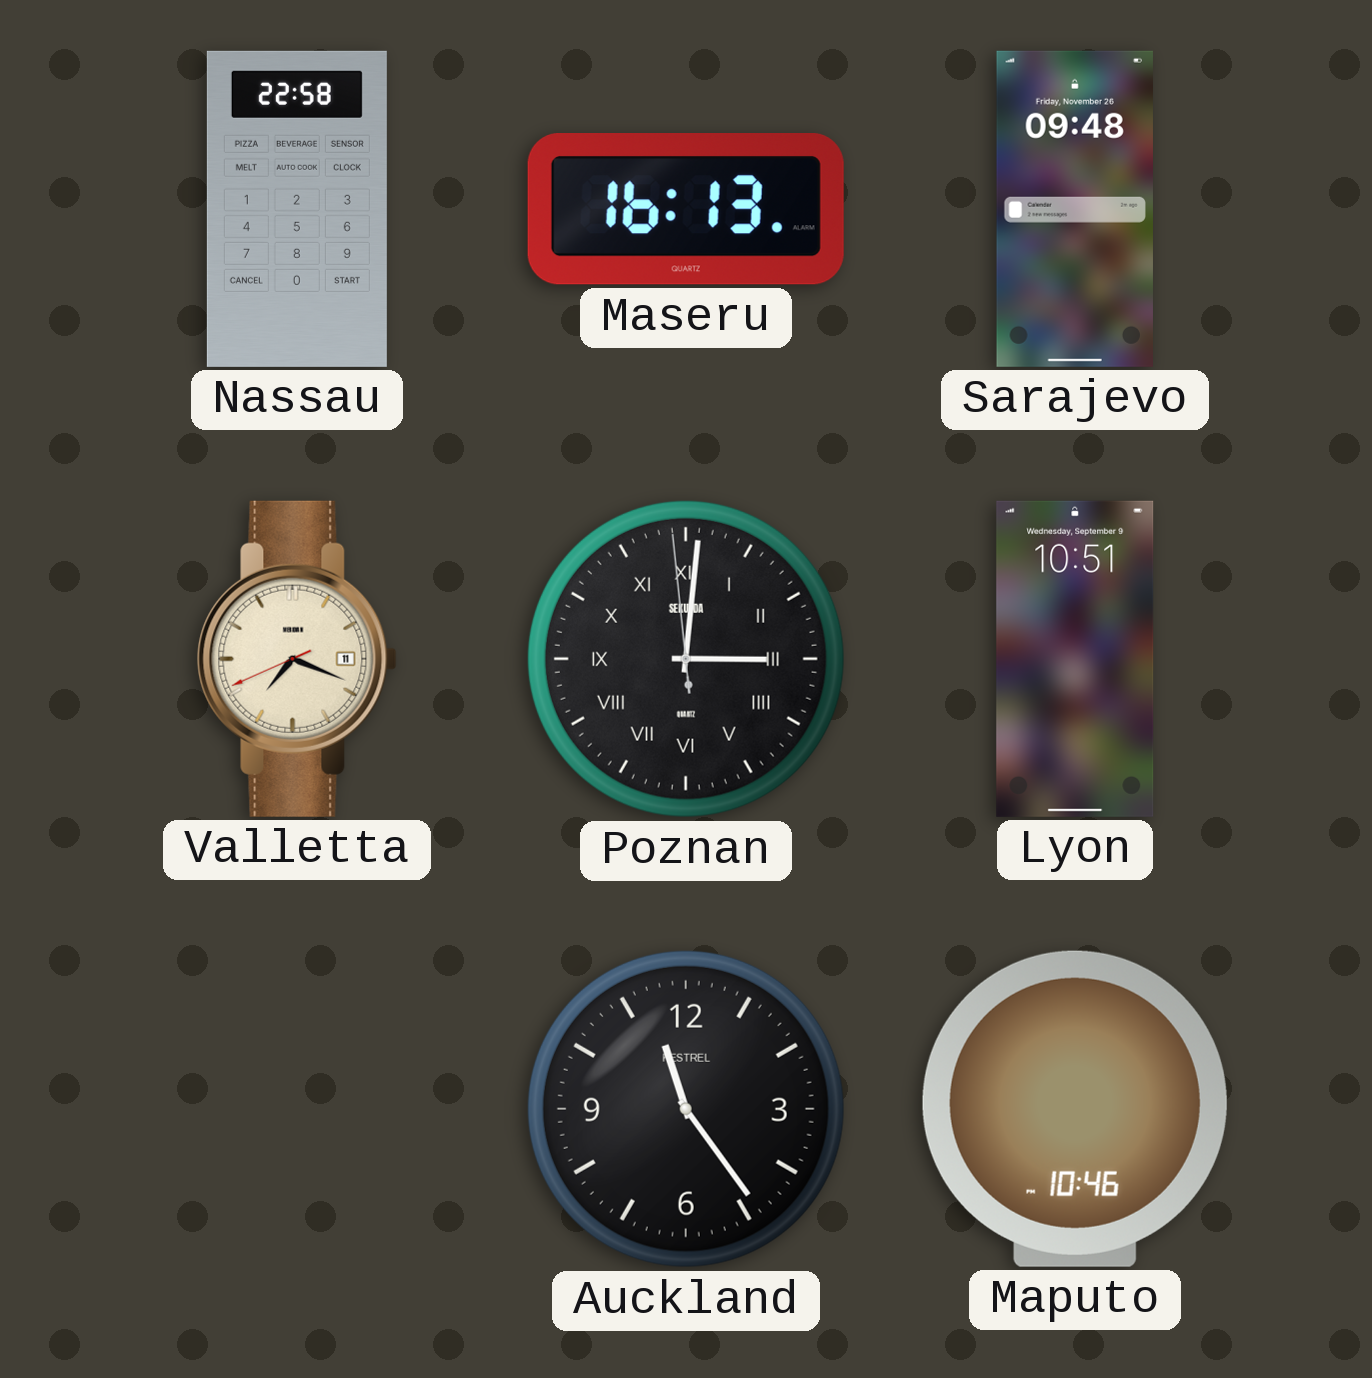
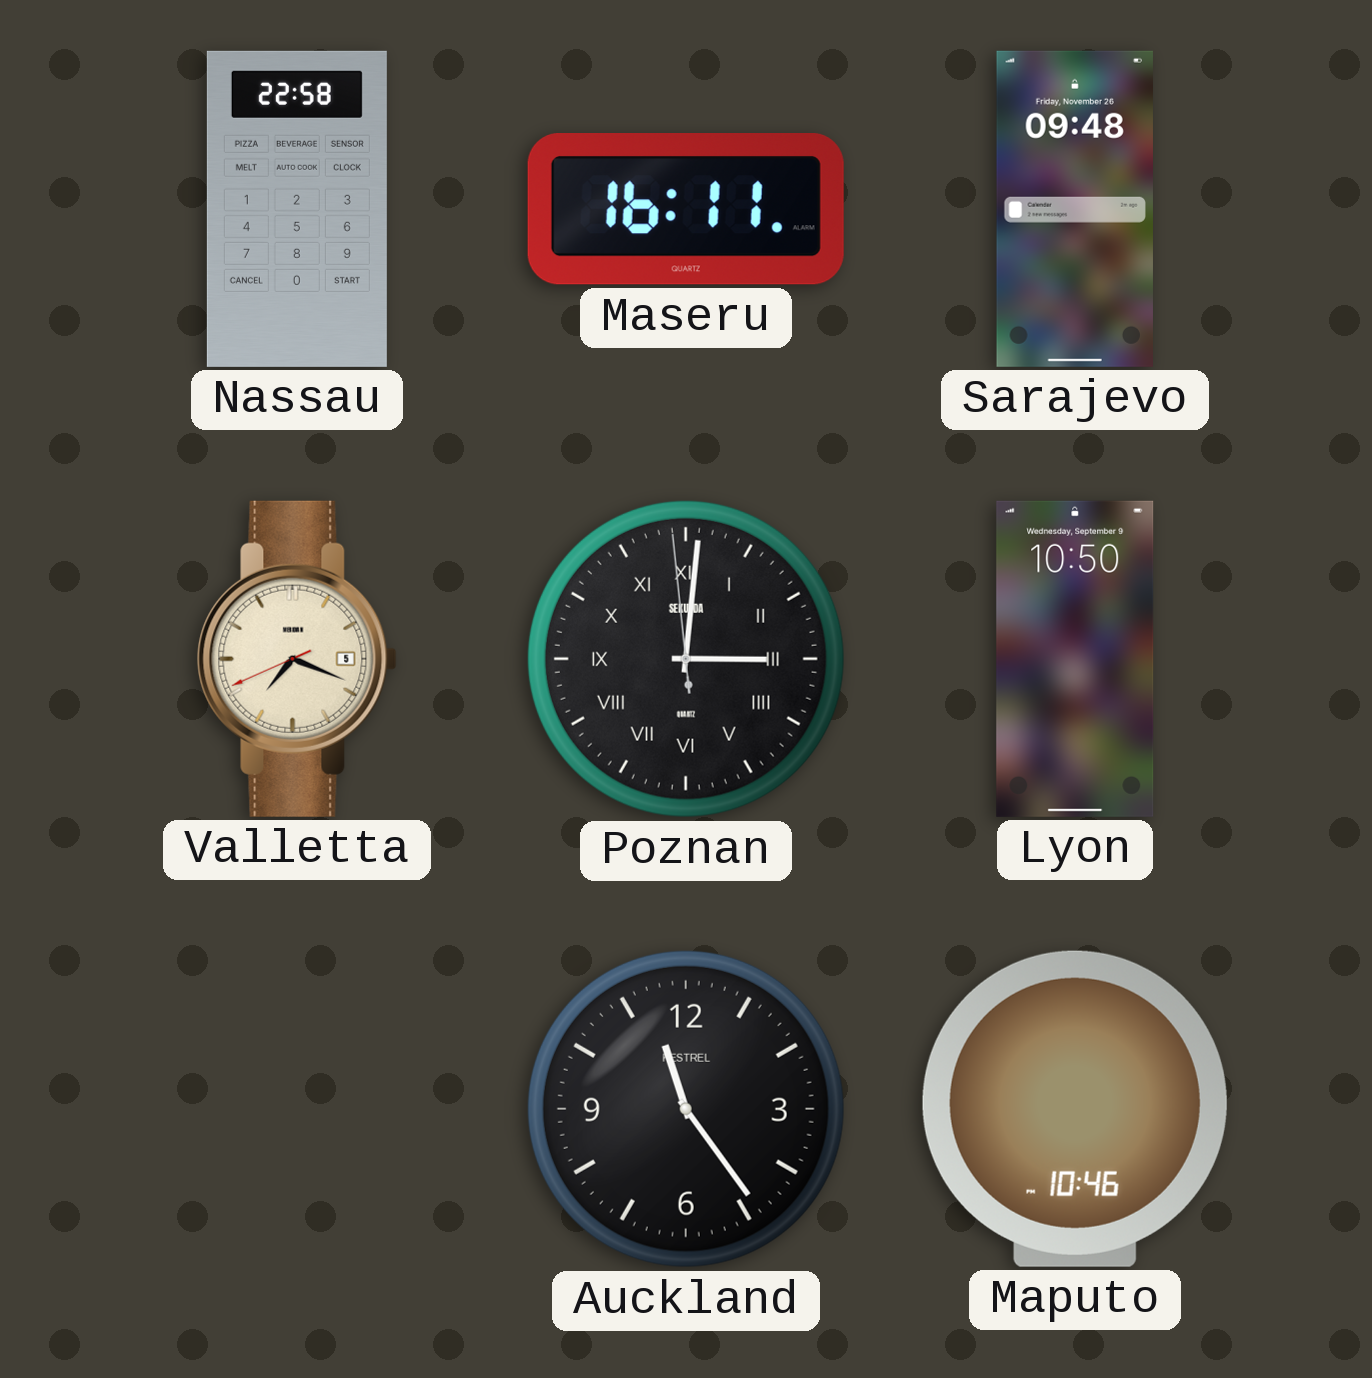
Maseru: 16:13 -> 16:11
Valletta date: 11 -> 5
Lyon: 10:51 -> 10:50
